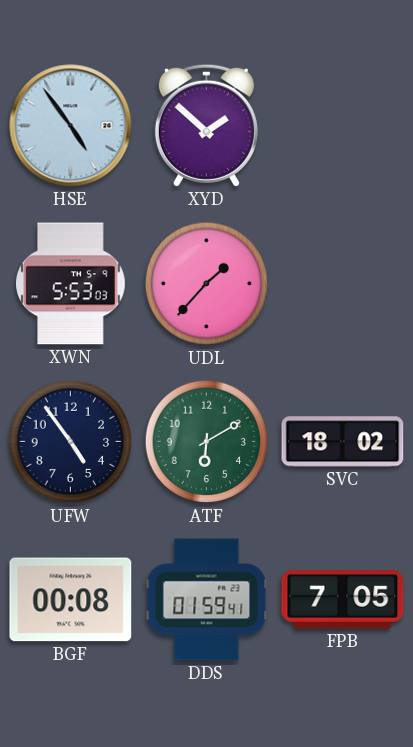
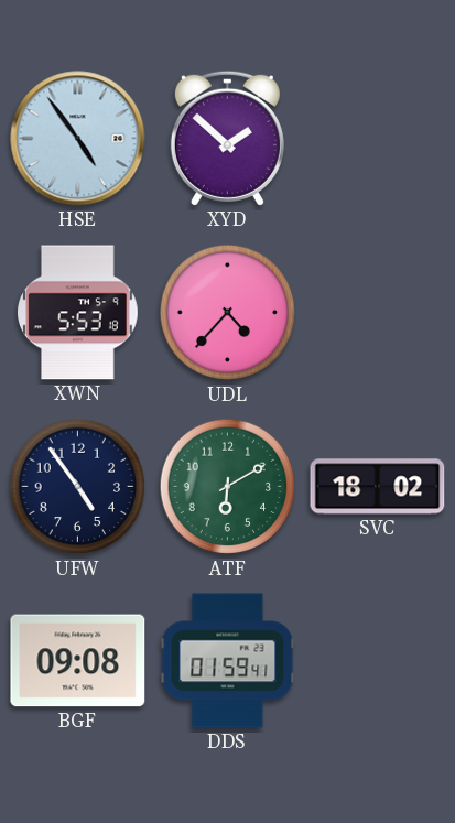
XWN: 5:53:03 -> 5:53:18
UDL: 1:37 -> 4:37
BGF: 00:08 -> 09:08
FPB: 7:05 -> none
